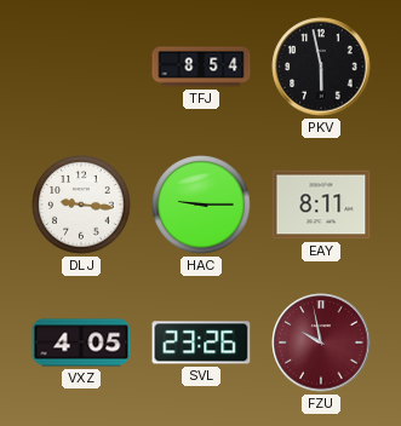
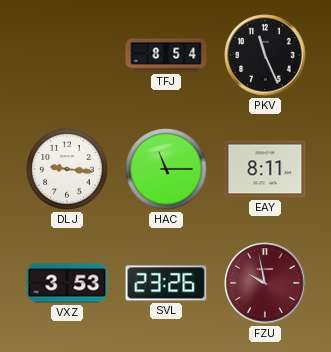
PKV: 5:58 -> 11:26
HAC: 9:15 -> 11:15
VXZ: 4:05 -> 3:53
